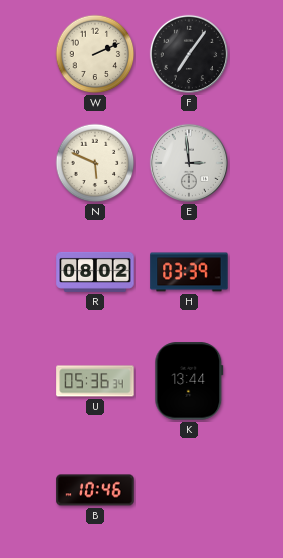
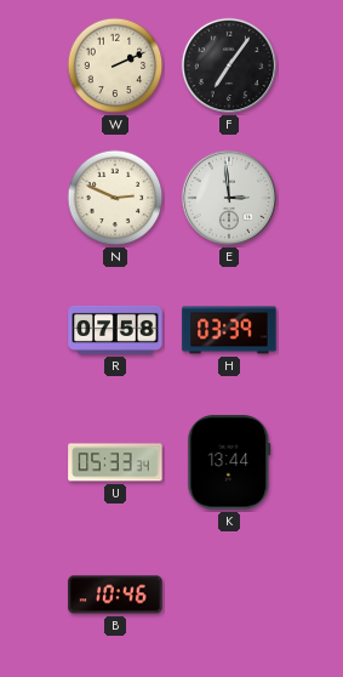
N: 5:49 -> 2:49
R: 08:02 -> 07:58
U: 05:36 -> 05:33
